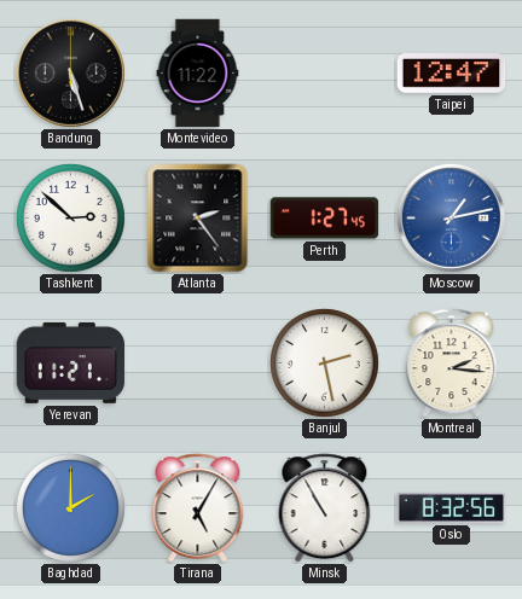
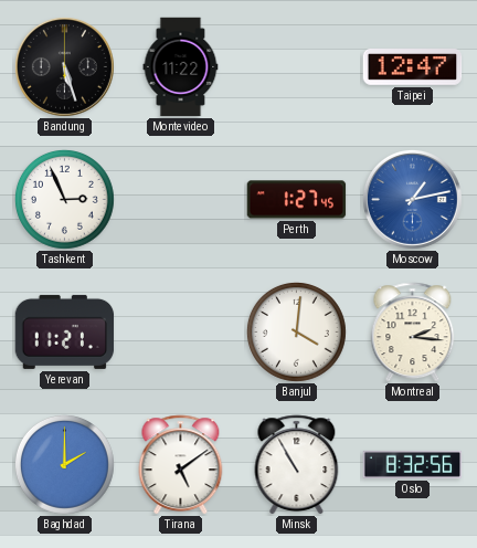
Tashkent: 2:52 -> 2:56
Atlanta: 2:24 -> none
Banjul: 2:28 -> 4:01
Tirana: 5:05 -> 5:09
